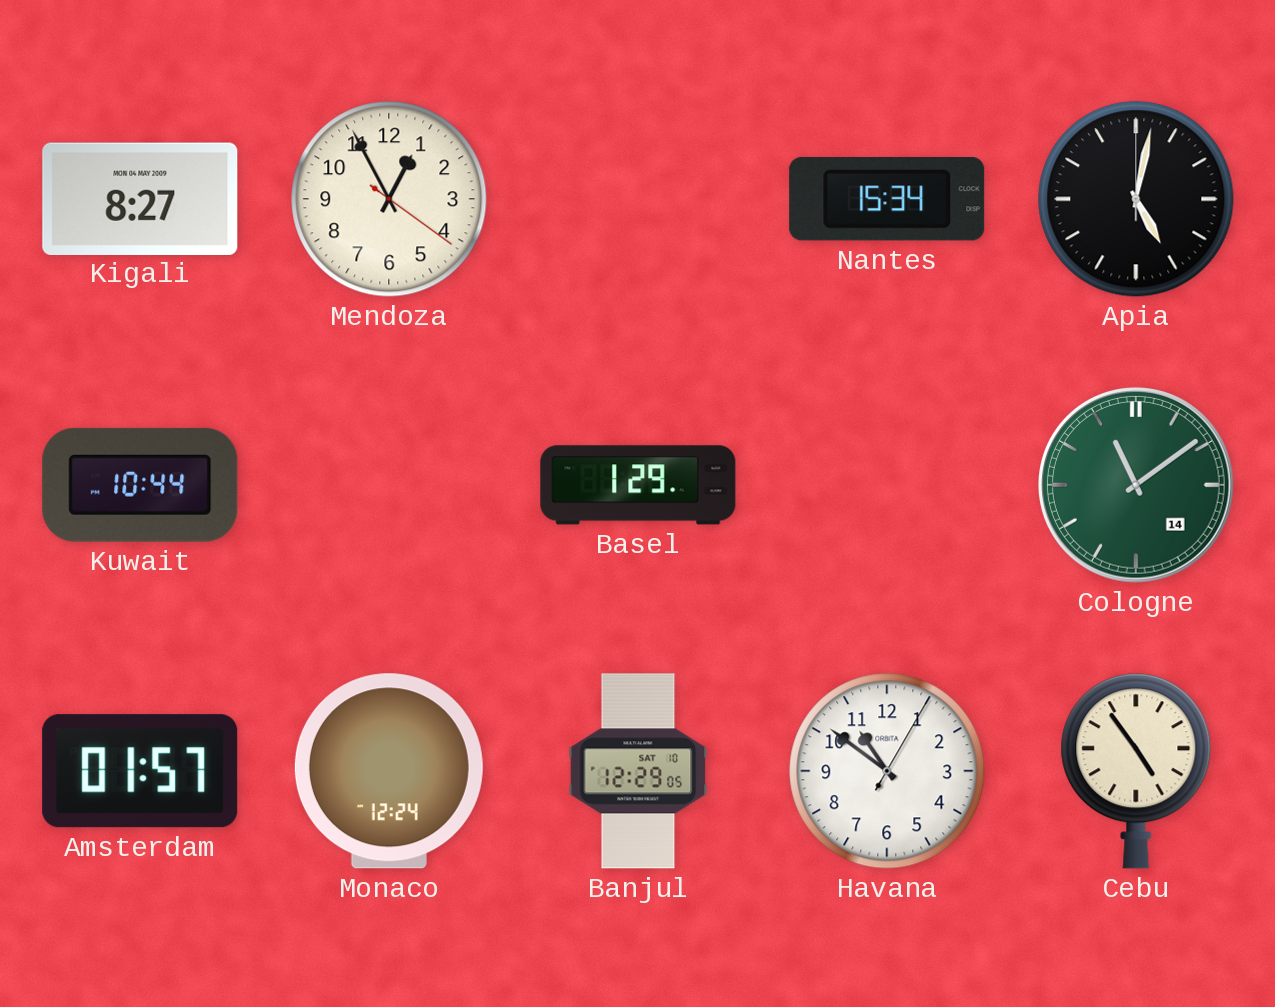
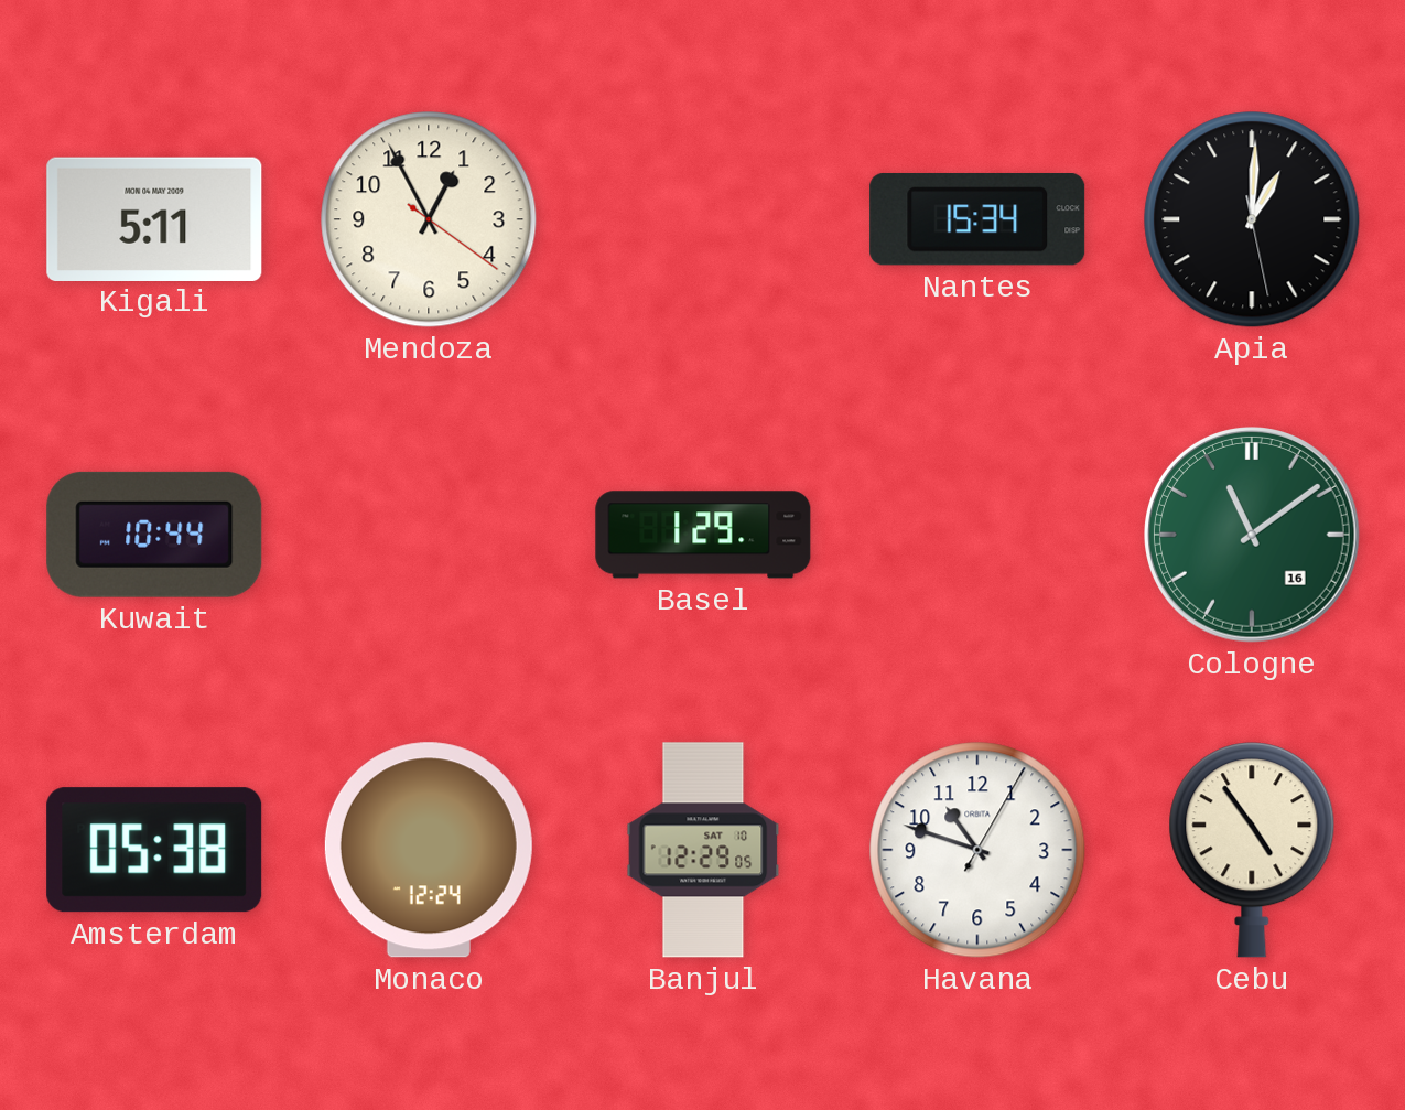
Kigali: 8:27 -> 5:11
Apia: 5:02 -> 1:00
Cologne date: 14 -> 16
Amsterdam: 01:57 -> 05:38
Havana: 10:51 -> 10:48
